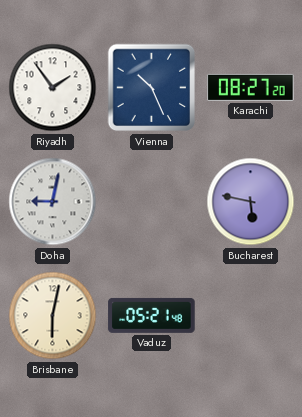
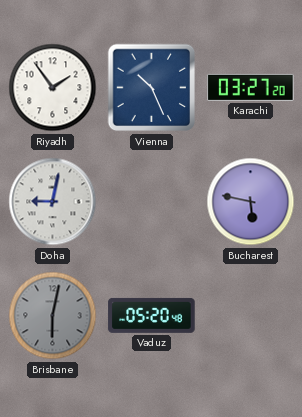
Karachi: 08:27 -> 03:27
Brisbane dial: cream -> grey
Vaduz: 05:21 -> 05:20
